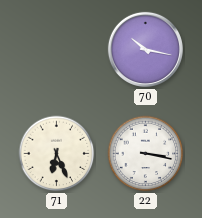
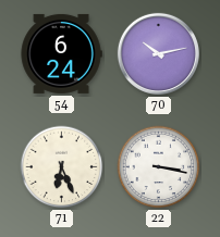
54: none -> 6:24
70: 10:17 -> 10:13
